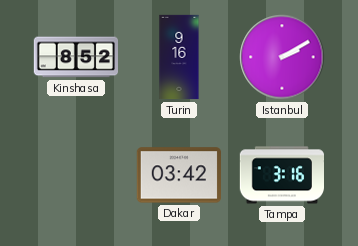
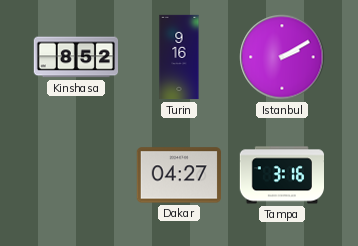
Dakar: 03:42 -> 04:27
